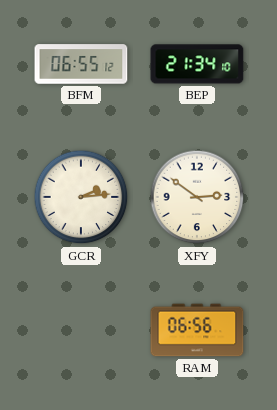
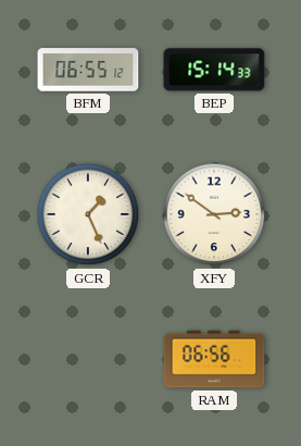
BEP: 21:34 -> 15:14
GCR: 2:14 -> 1:26
